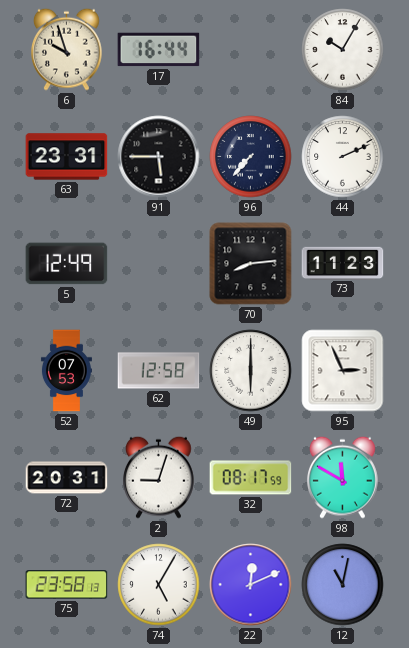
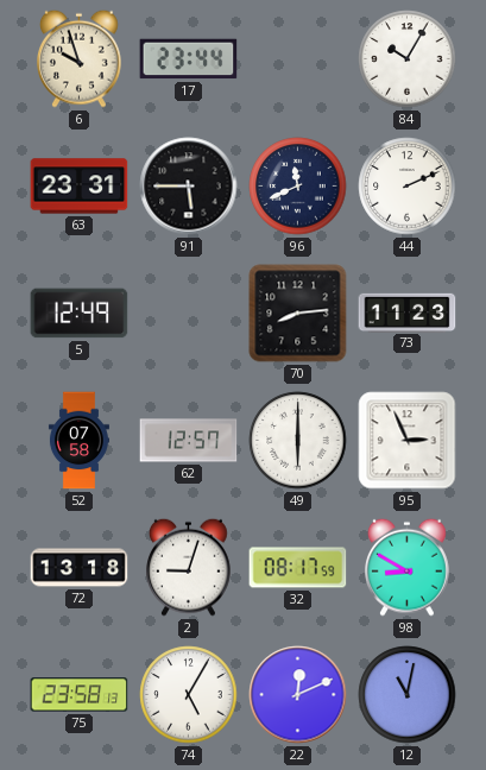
17: 16:44 -> 23:44
96: 7:37 -> 11:41
52: 07:53 -> 07:58
62: 12:58 -> 12:57
72: 20:31 -> 13:18
98: 11:50 -> 8:50
